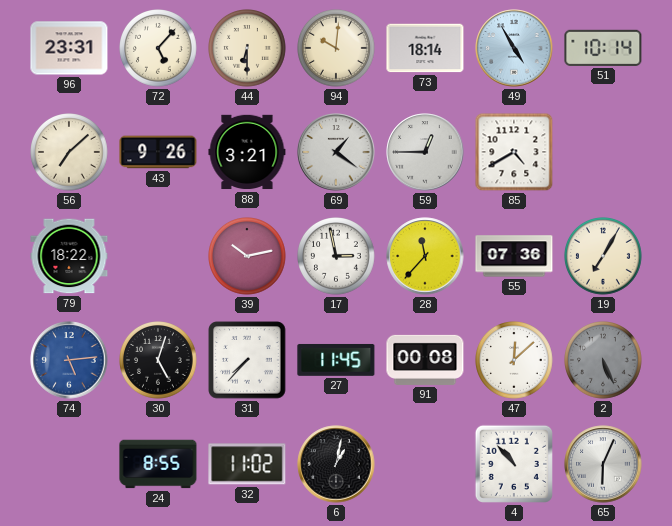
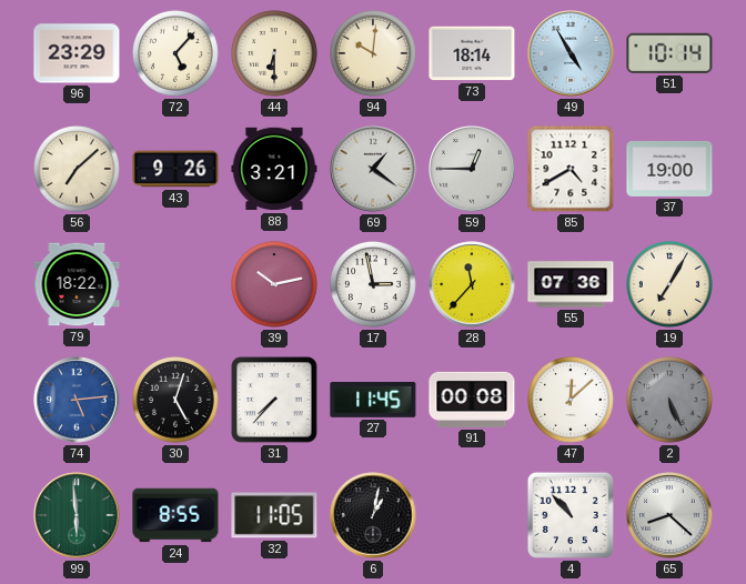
96: 23:31 -> 23:29
37: none -> 19:00
99: none -> 5:59
32: 11:02 -> 11:05
65: 6:04 -> 8:22
